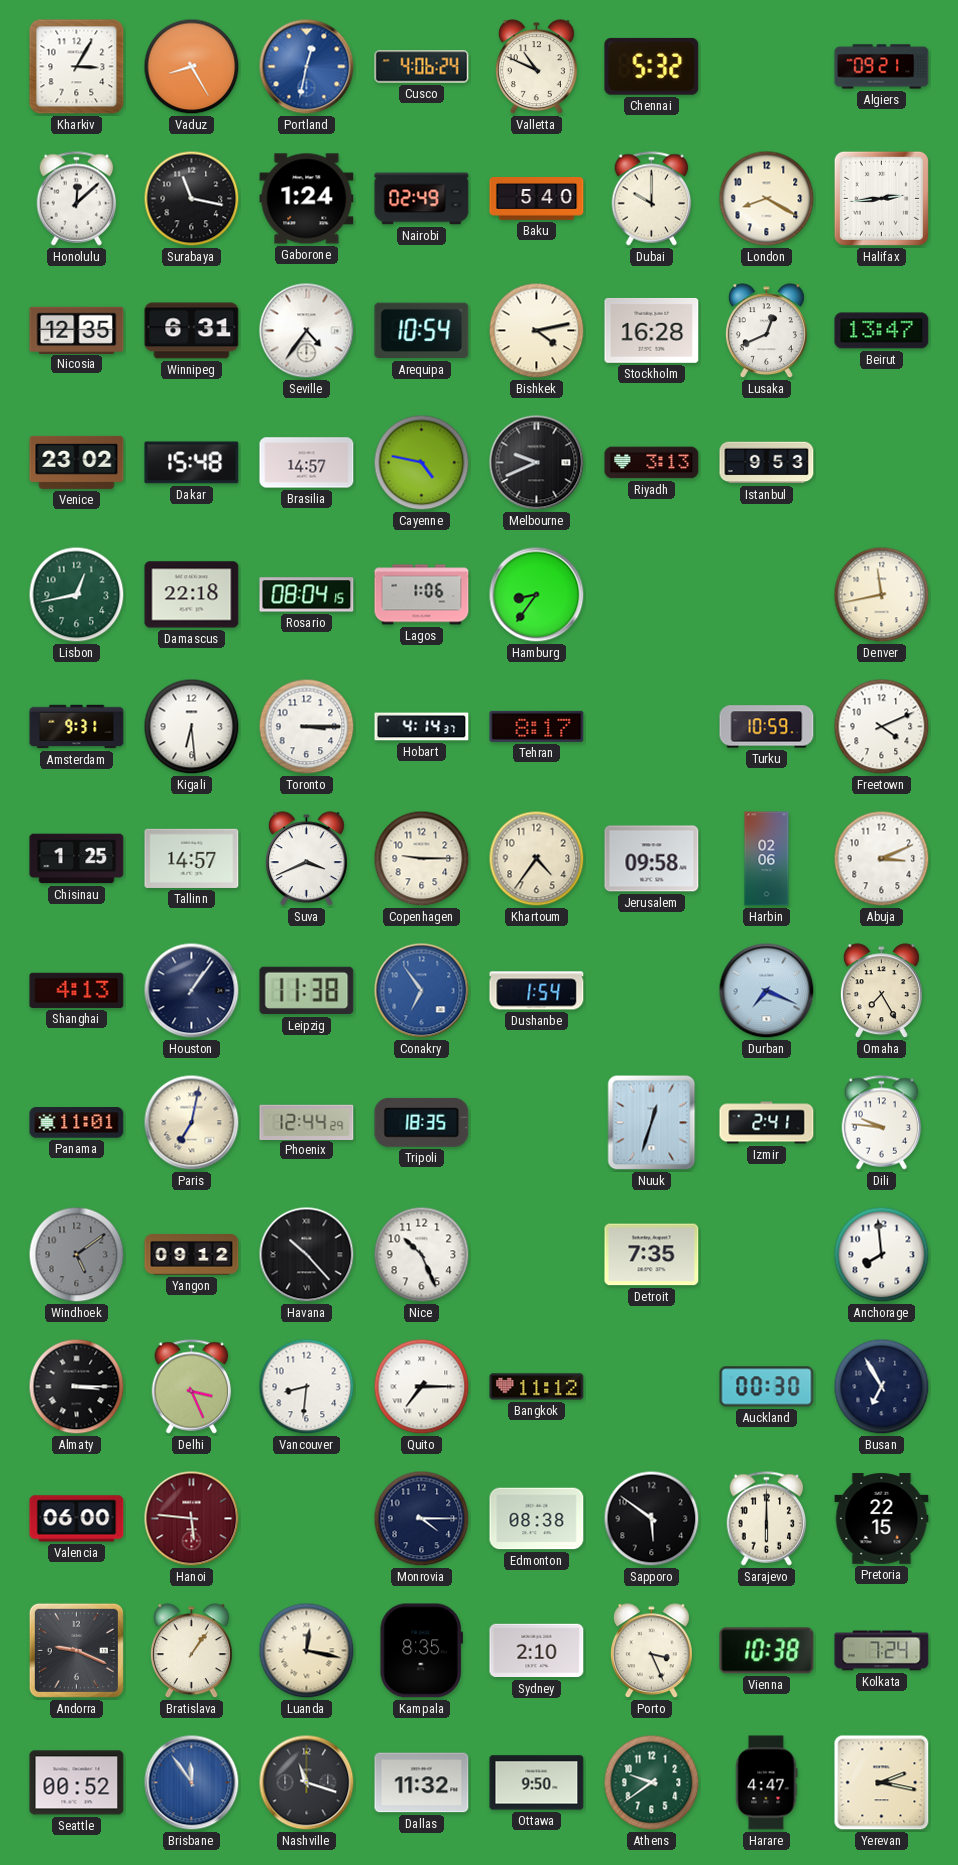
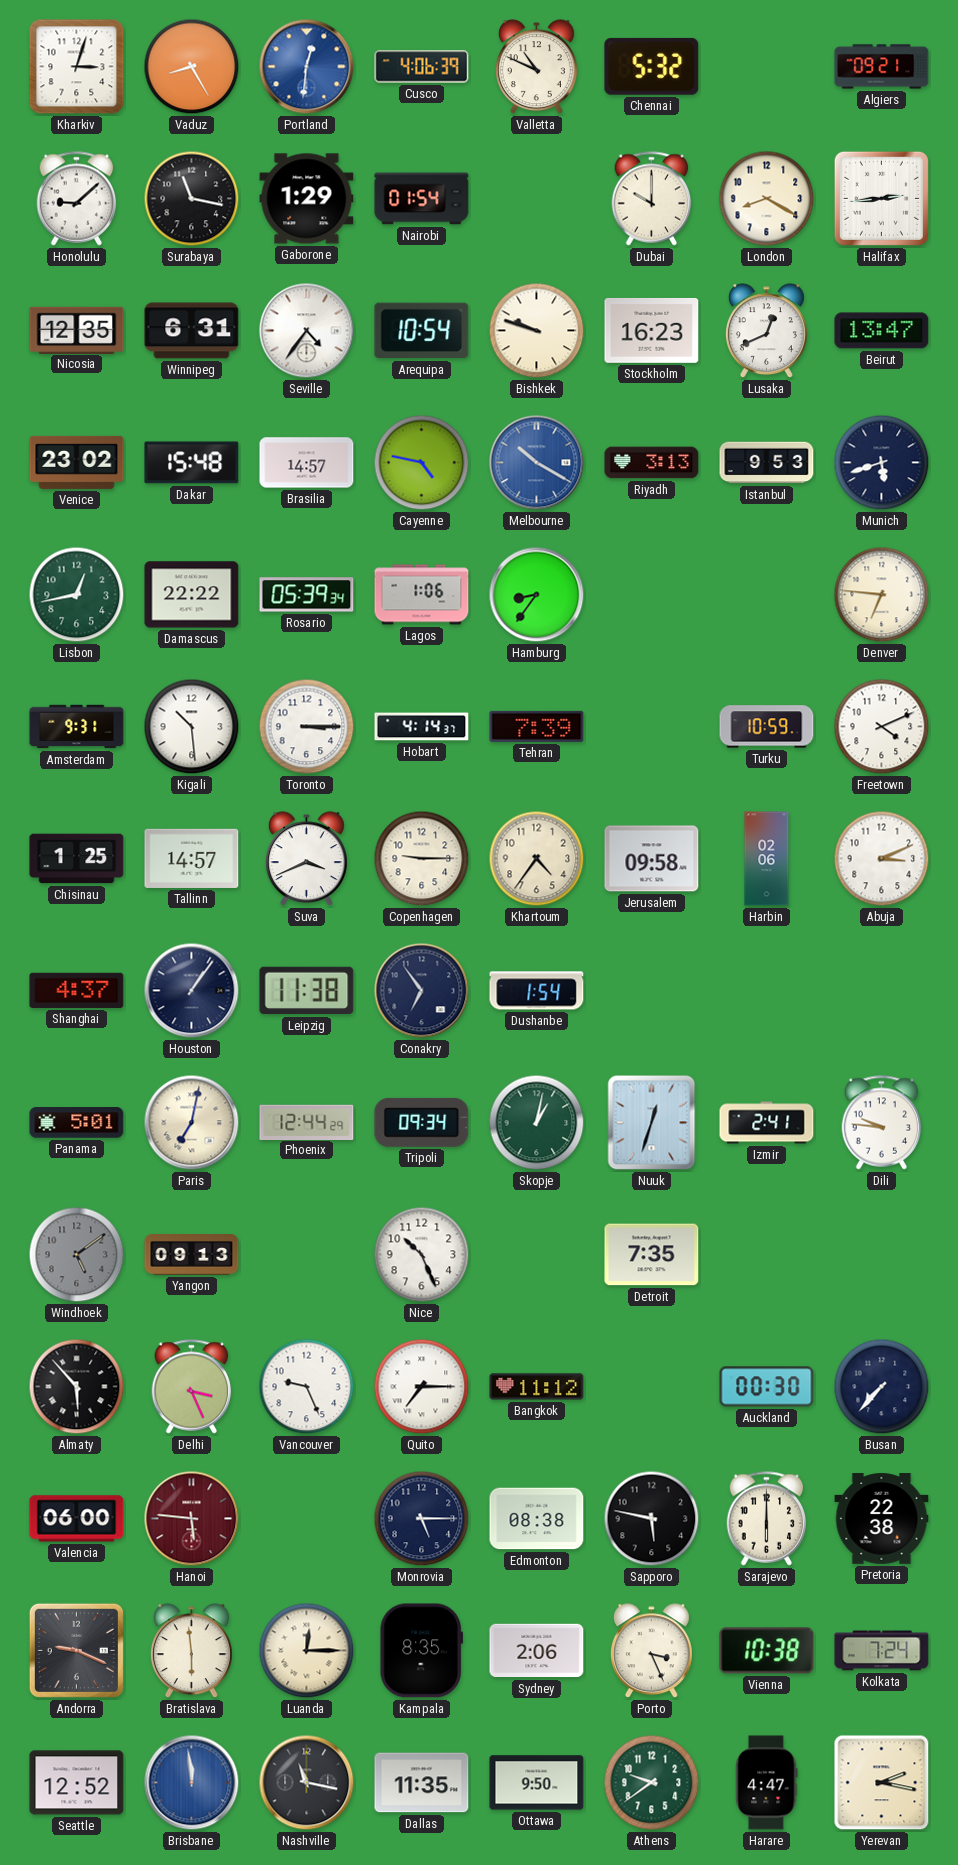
Kharkiv: 3:05 -> 3:03
Portland: 12:32 -> 12:31
Cusco: 4:06:24 -> 4:06:39
Honolulu: 12:08 -> 9:08
Gaborone: 1:24 -> 1:29
Nairobi: 02:49 -> 01:54
Baku: 5:40 -> none
Bishkek: 4:13 -> 9:48
Stockholm: 16:28 -> 16:23
Melbourne: 9:41 -> 10:20
Melbourne dial: black -> blue
Munich: none -> 5:42
Damascus: 22:18 -> 22:22
Rosario: 08:04 -> 05:39
Denver: 11:43 -> 6:46
Kigali: 6:29 -> 10:29
Tehran: 8:17 -> 7:39
Shanghai: 4:13 -> 4:37
Conakry dial: blue -> navy
Durban: 7:19 -> none
Omaha: 7:25 -> none
Panama: 11:01 -> 5:01
Tripoli: 18:35 -> 09:34
Skopje: none -> 1:02
Yangon: 09:12 -> 09:13
Havana: 10:23 -> none
Anchorage: 7:59 -> none
Almaty: 3:15 -> 5:53
Vancouver: 8:31 -> 9:26
Busan: 6:55 -> 7:37
Monrovia: 4:15 -> 5:15
Sapporo: 5:51 -> 5:47
Pretoria: 22:15 -> 22:38
Bratislava: 1:06 -> 5:59
Luanda: 12:17 -> 12:15
Sydney: 2:10 -> 2:06
Seattle: 00:52 -> 12:52
Brisbane: 11:54 -> 11:59
Nashville: 11:18 -> 11:17
Dallas: 11:32 -> 11:35
